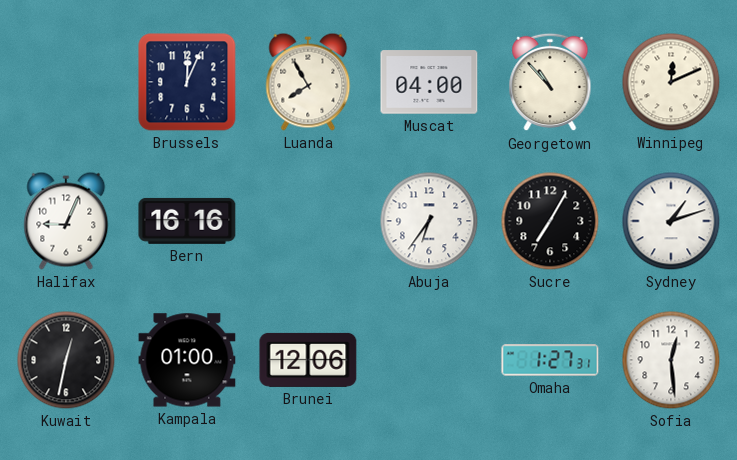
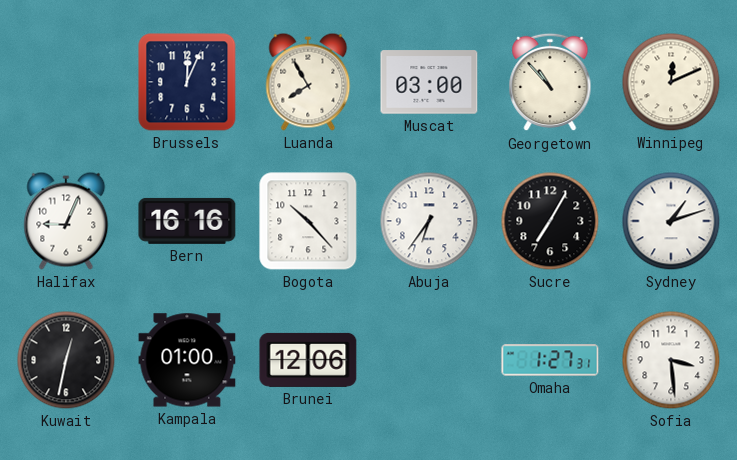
Muscat: 04:00 -> 03:00
Bogota: none -> 10:23
Sofia: 12:29 -> 3:29
